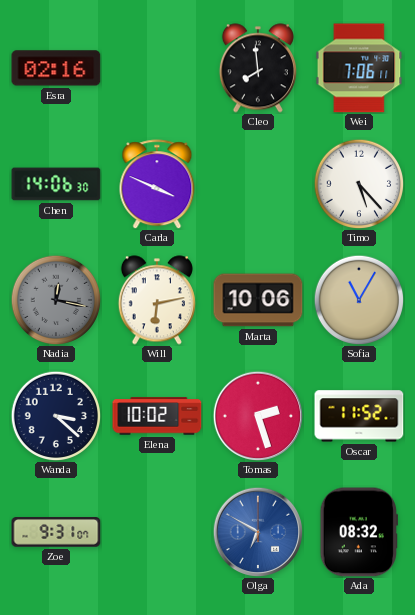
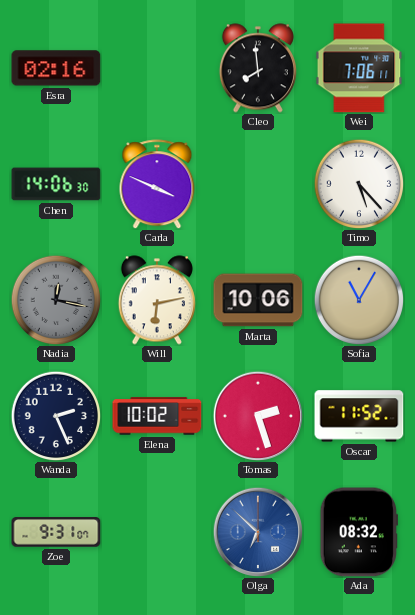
Wanda: 3:22 -> 2:26
Olga: 6:50 -> 6:52
